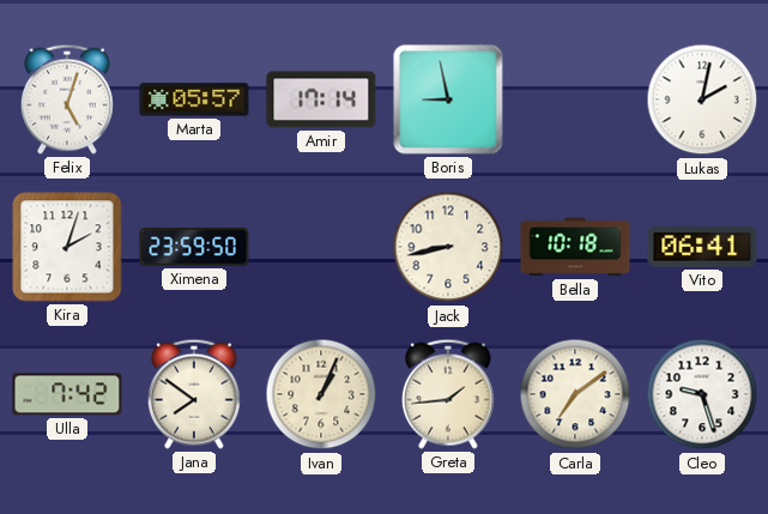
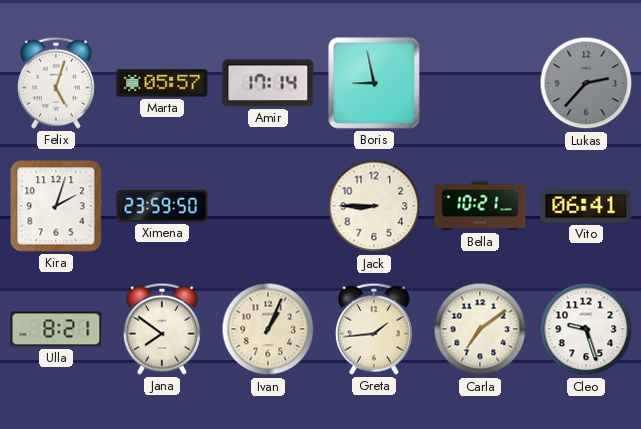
Lukas: 2:02 -> 2:37
Lukas dial: white -> grey
Jack: 8:43 -> 8:45
Bella: 10:18 -> 10:21
Ulla: 7:42 -> 8:21
